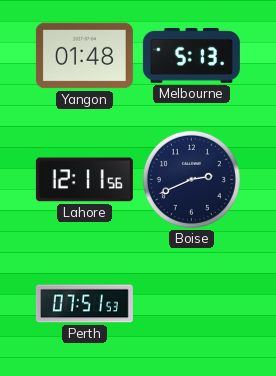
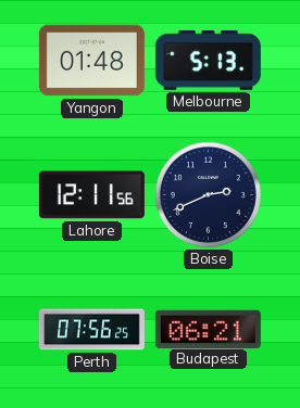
Perth: 07:51 -> 07:56
Budapest: none -> 06:21
